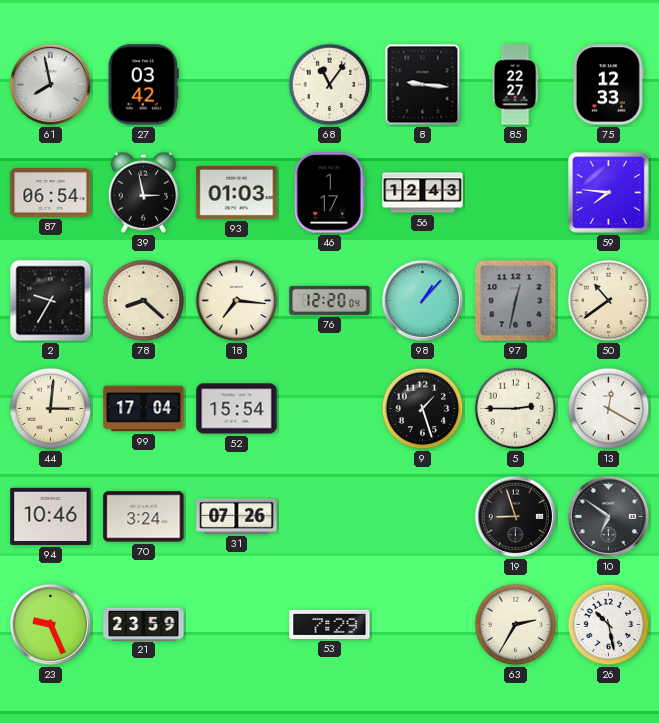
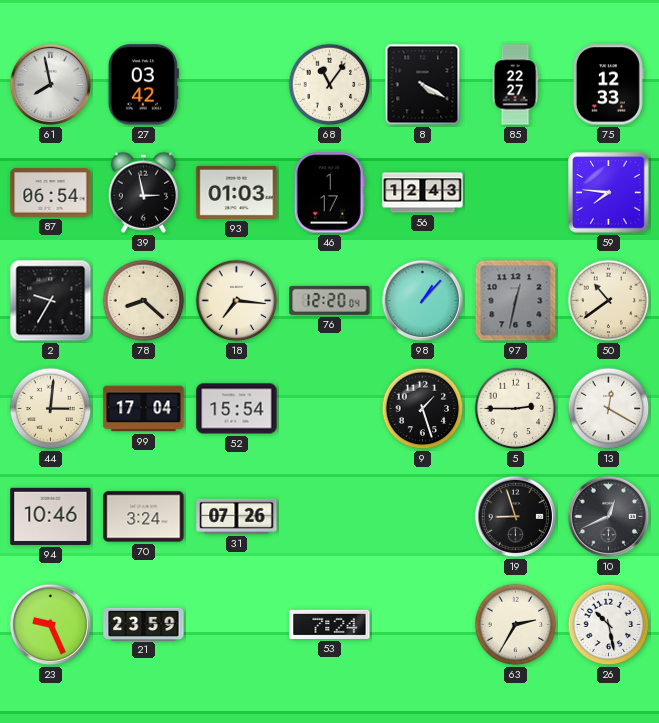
8: 9:16 -> 4:20
10: 6:51 -> 12:41
53: 7:29 -> 7:24
